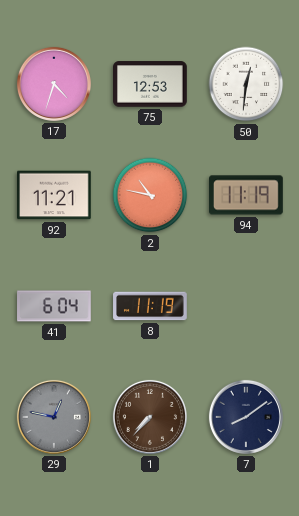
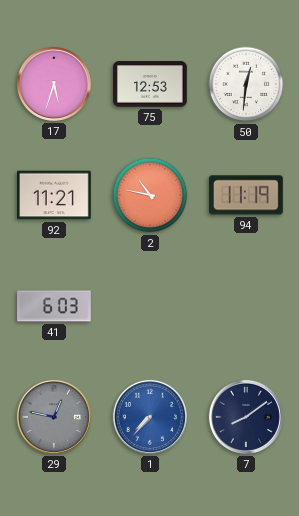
17: 4:33 -> 5:33
41: 6:04 -> 6:03
8: 11:19 -> none
1 dial: brown -> blue
